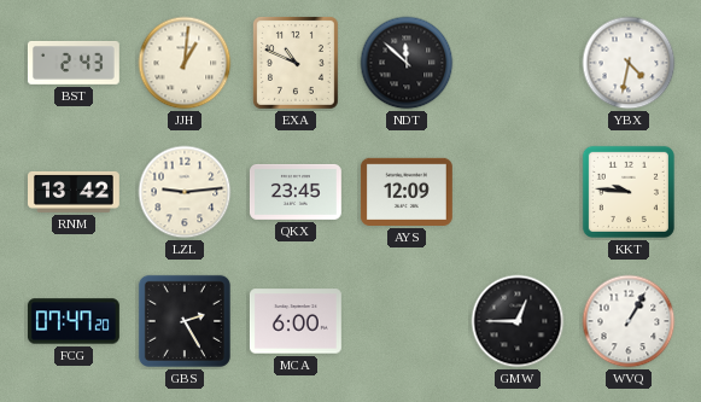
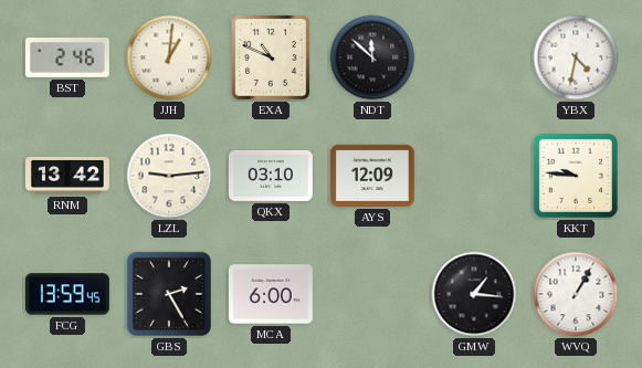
BST: 2:43 -> 2:46
QKX: 23:45 -> 03:10
FCG: 07:47 -> 13:59
GMW: 12:45 -> 1:16
